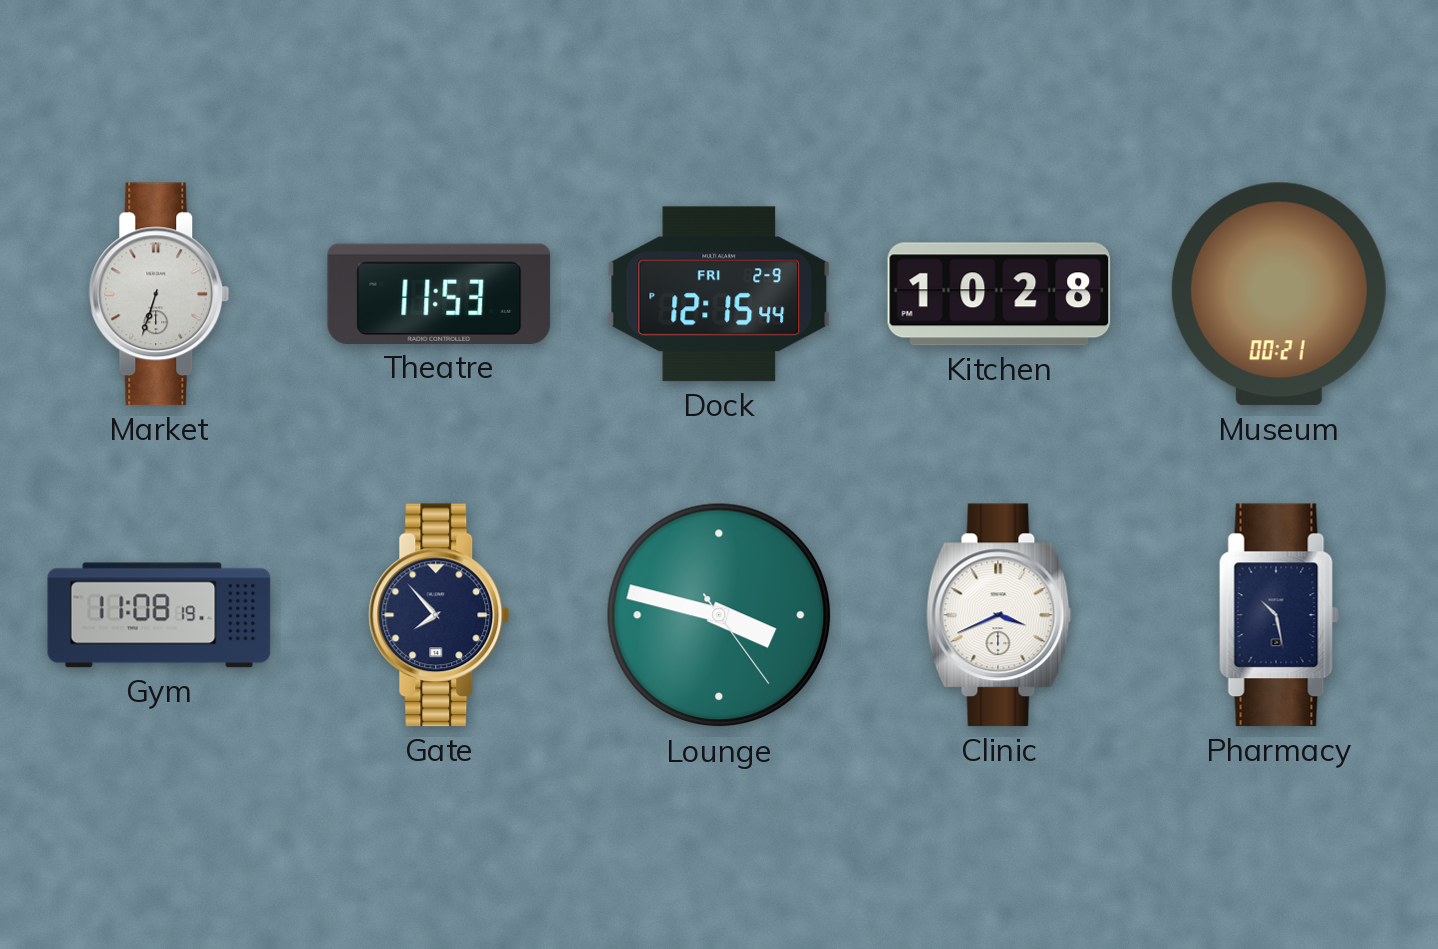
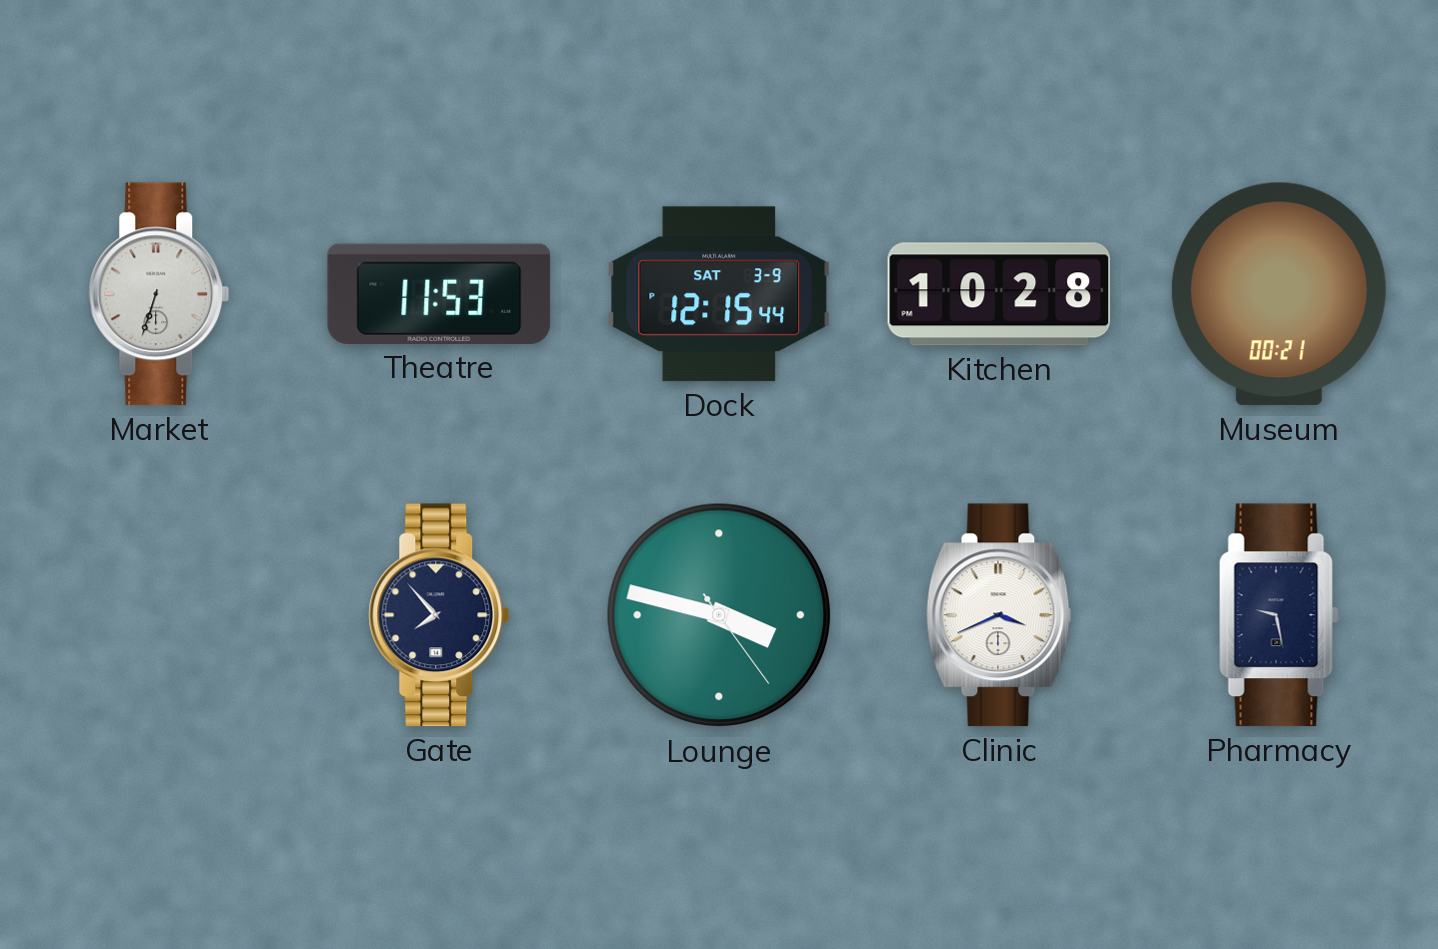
Dock date: FRI 2-9 -> SAT 3-9
Gym: 11:08 -> none
Pharmacy: 10:28 -> 9:28
